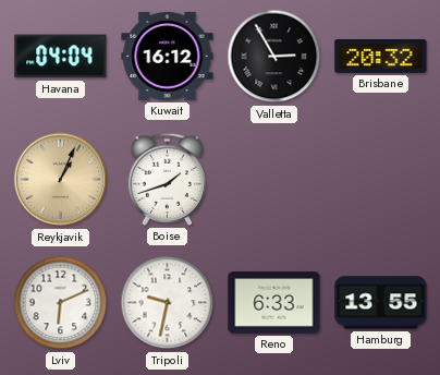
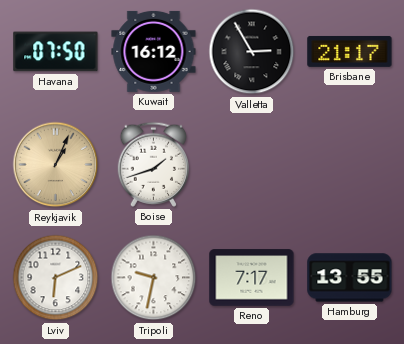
Havana: 04:04 -> 07:50
Brisbane: 20:32 -> 21:17
Reno: 6:33 -> 7:17
